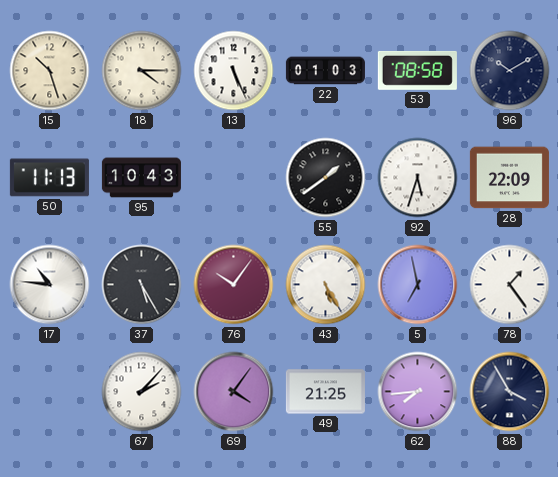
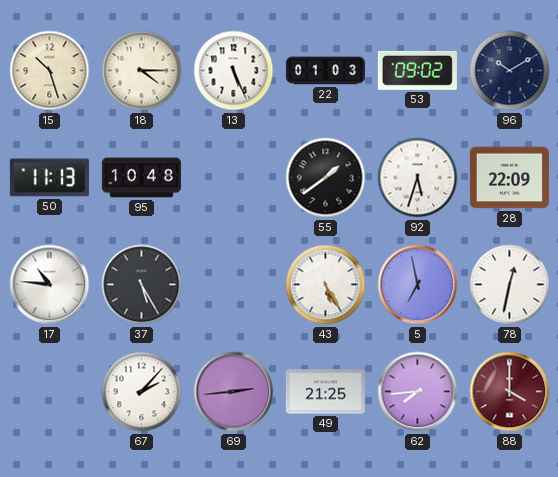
53: 08:58 -> 09:02
95: 10:43 -> 10:48
76: 10:06 -> none
78: 1:24 -> 12:32
69: 4:06 -> 2:44
88: 3:55 -> 4:00
88 dial: navy -> burgundy
